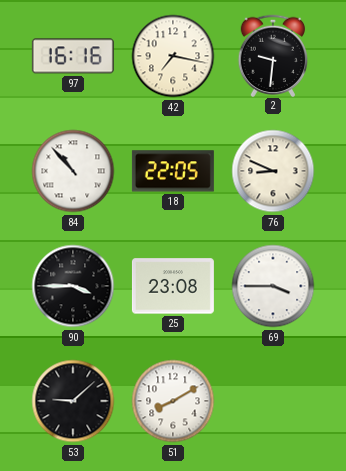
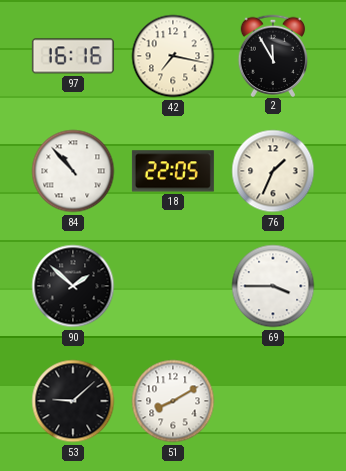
2: 9:31 -> 11:55
76: 8:49 -> 1:34
90: 3:45 -> 1:52
25: 23:08 -> none
